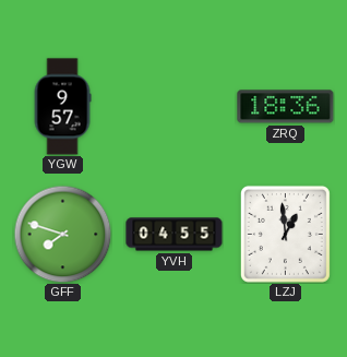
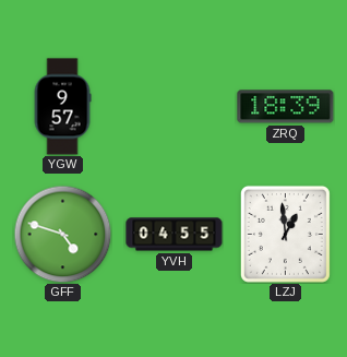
ZRQ: 18:36 -> 18:39
GFF: 7:48 -> 4:48
